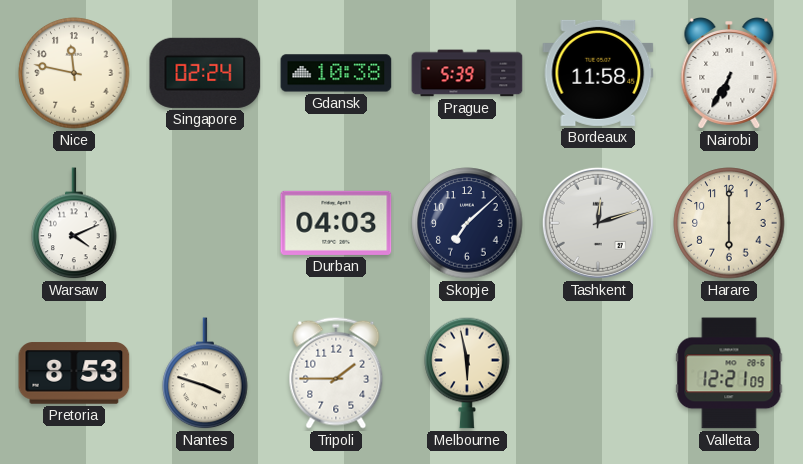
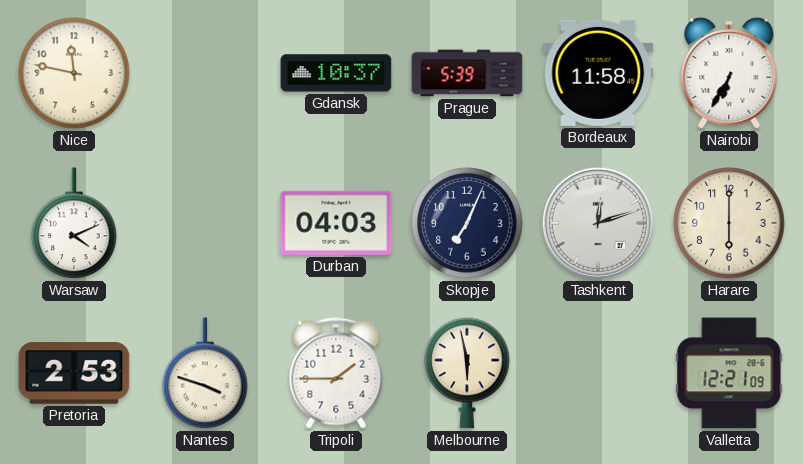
Singapore: 02:24 -> none
Gdansk: 10:38 -> 10:37
Skopje: 7:08 -> 7:04
Pretoria: 8:53 -> 2:53
